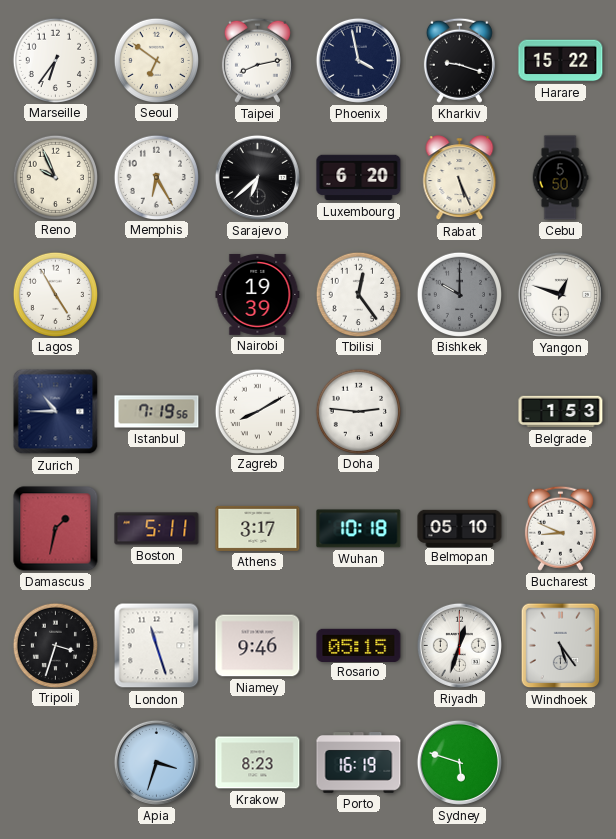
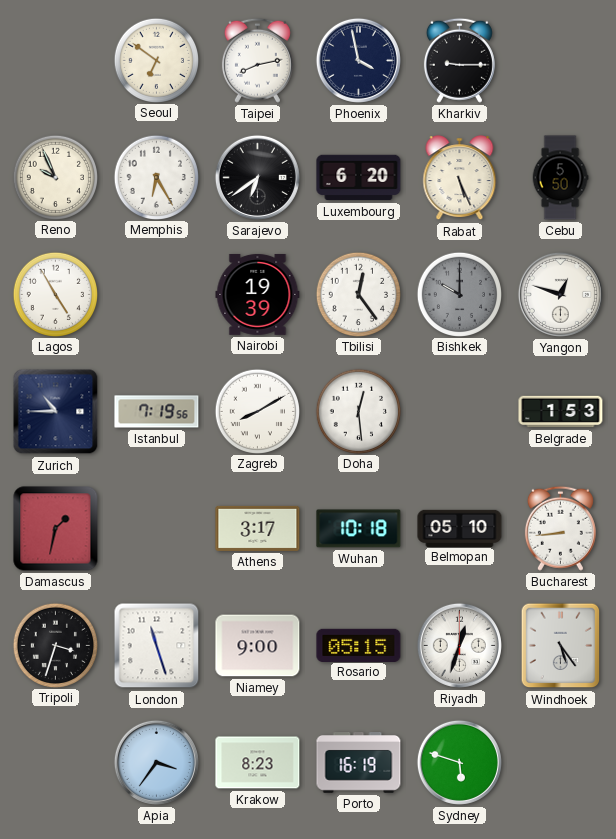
Marseille: 6:36 -> none
Kharkiv: 9:18 -> 9:15
Harare: 15:22 -> none
Sarajevo: 6:38 -> 6:39
Doha: 2:46 -> 12:29
Boston: 5:11 -> none
Bucharest: 8:49 -> 8:44
Niamey: 9:46 -> 9:00
Apia: 3:33 -> 3:36
